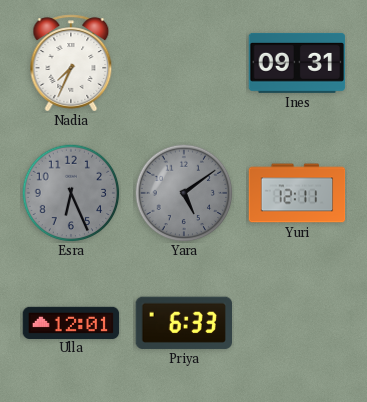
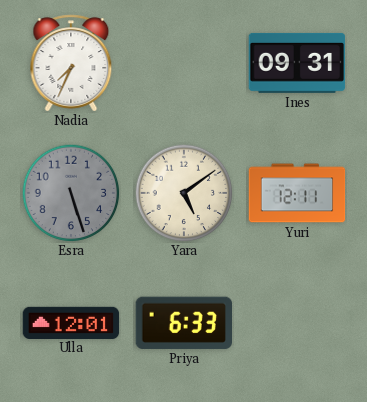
Esra: 6:26 -> 5:27
Yara dial: grey -> cream
